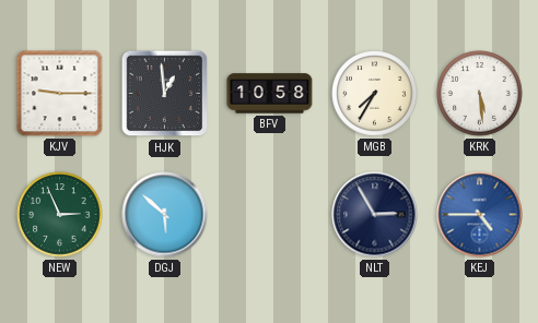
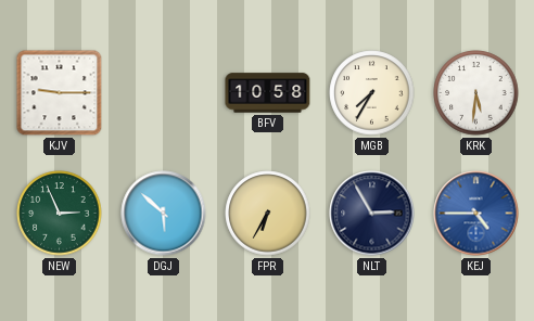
HJK: 12:59 -> none
KRK: 5:29 -> 5:31
FPR: none -> 6:35
